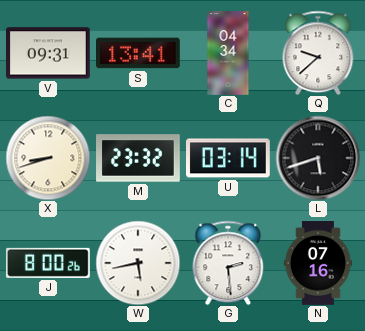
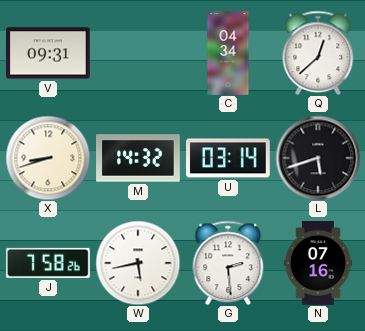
S: 13:41 -> none
Q: 9:38 -> 12:38
M: 23:32 -> 14:32
J: 8:00 -> 7:58
